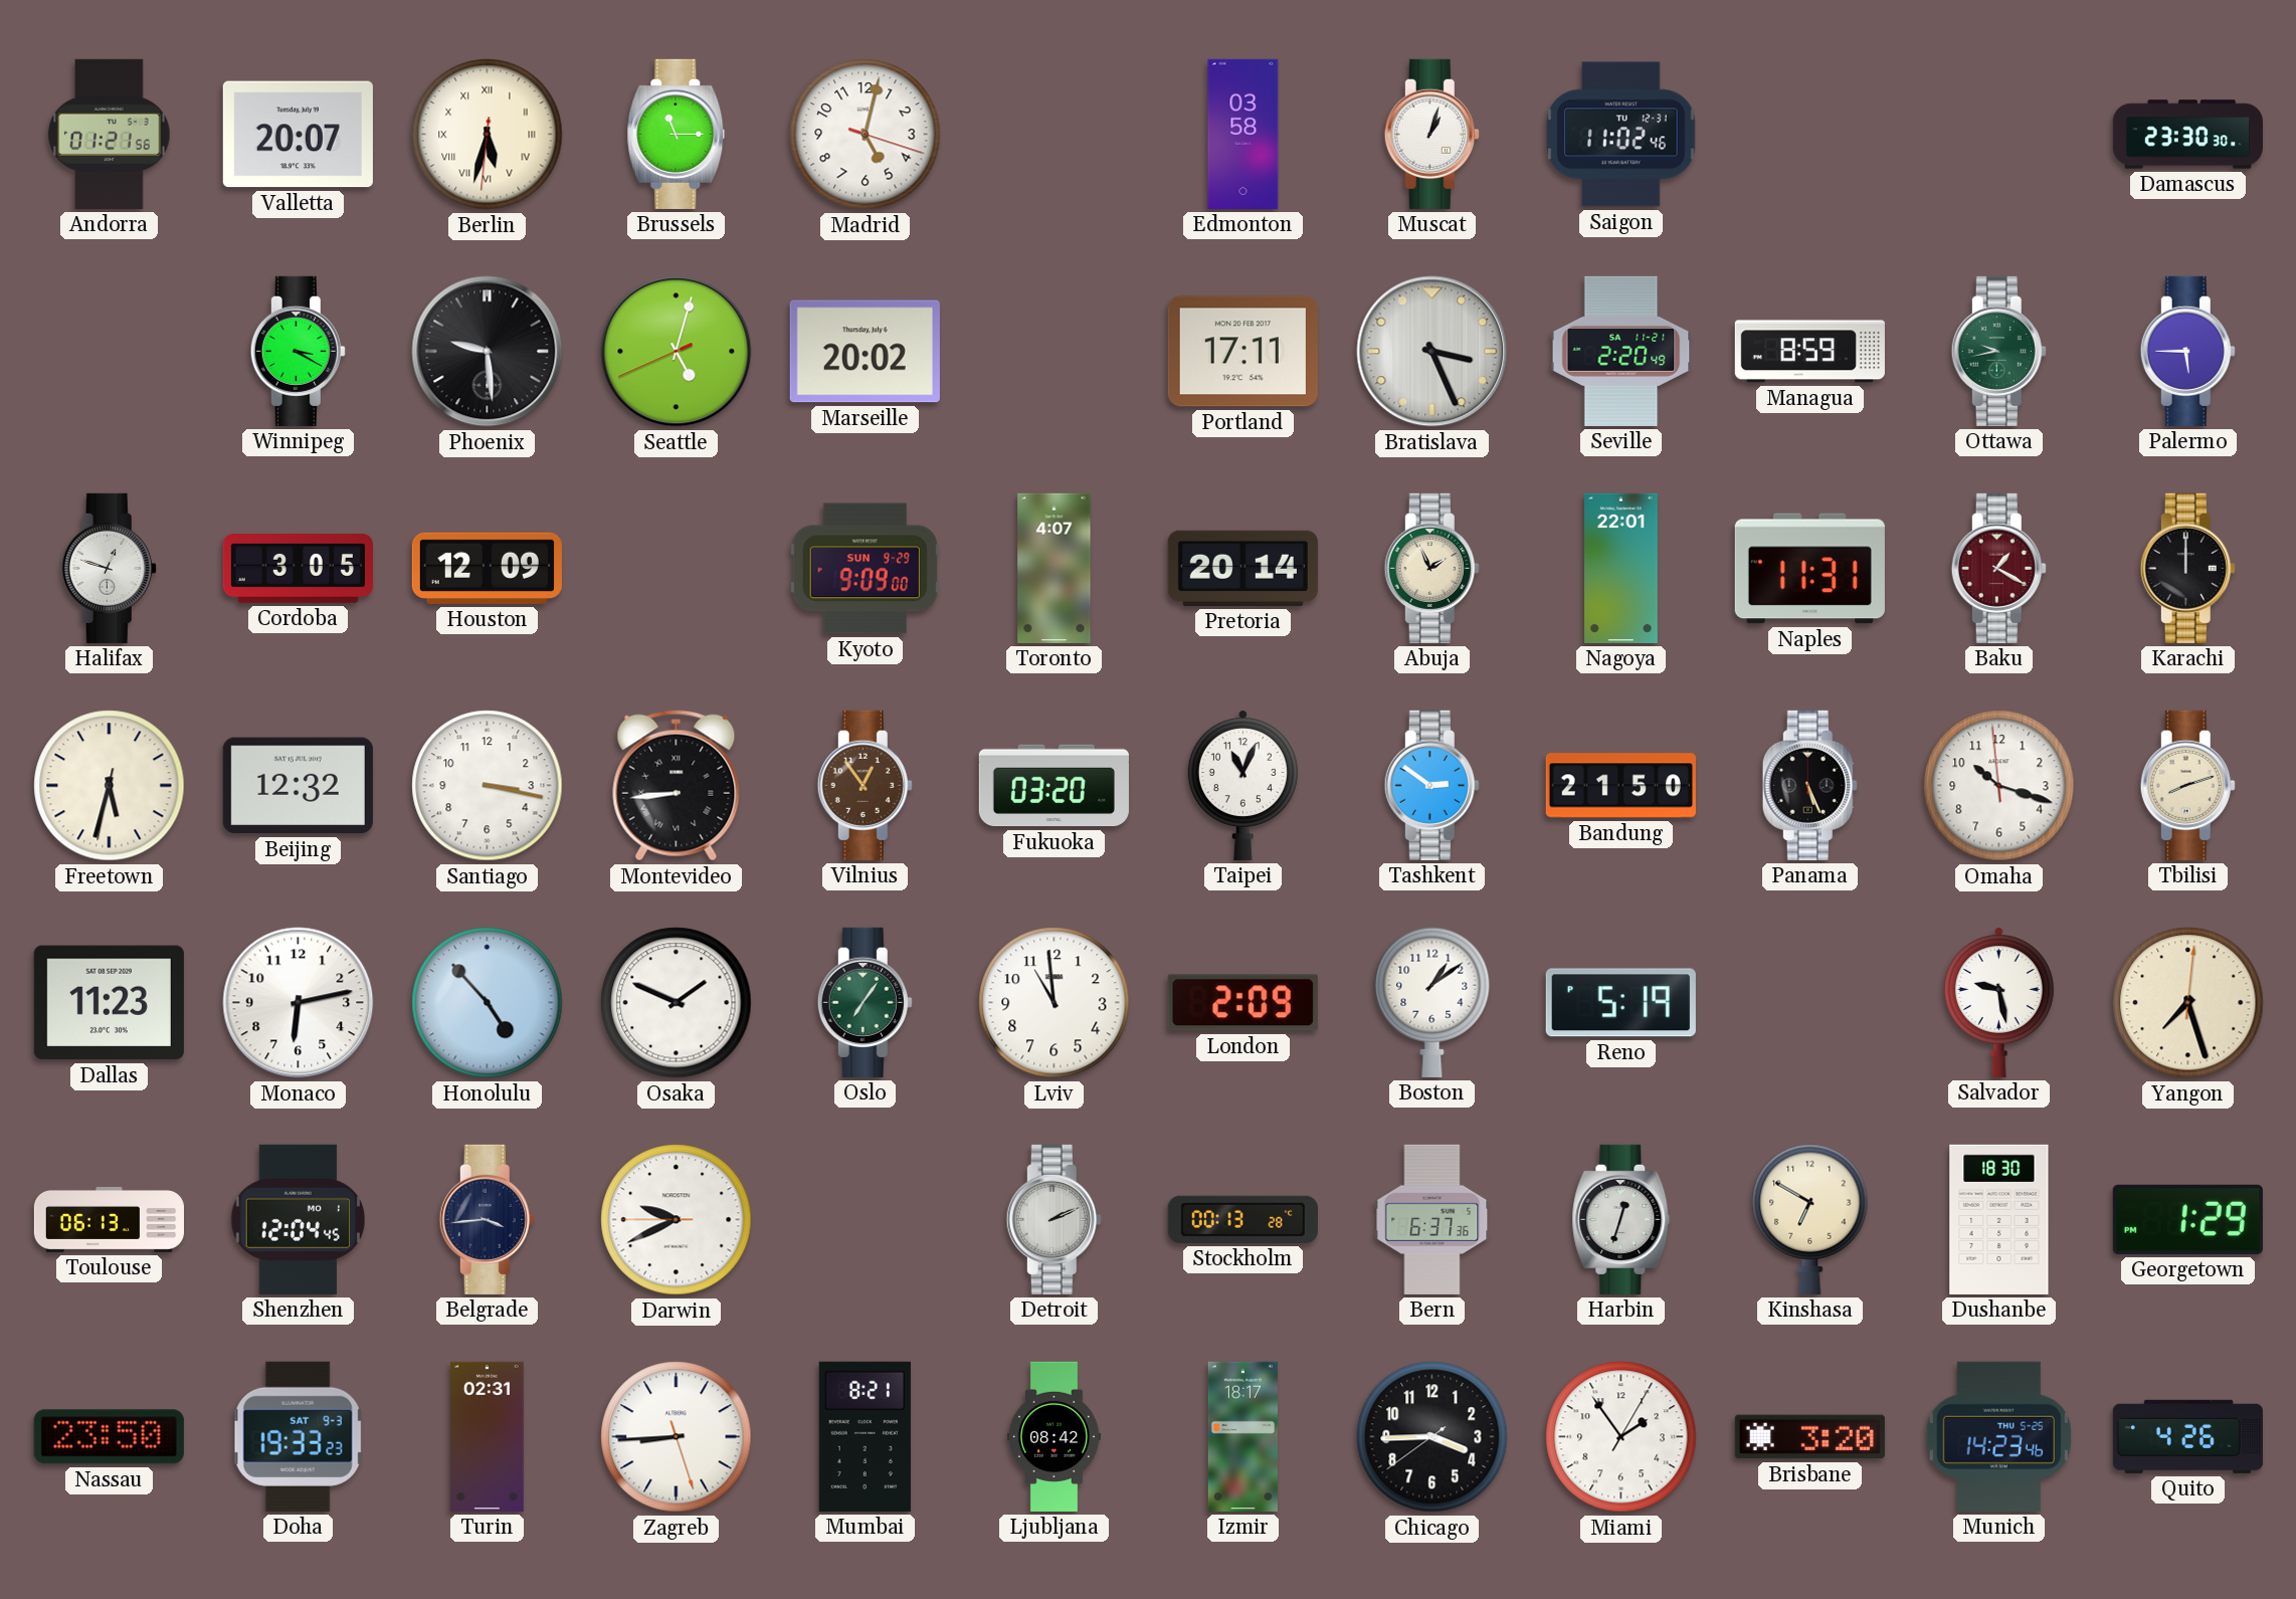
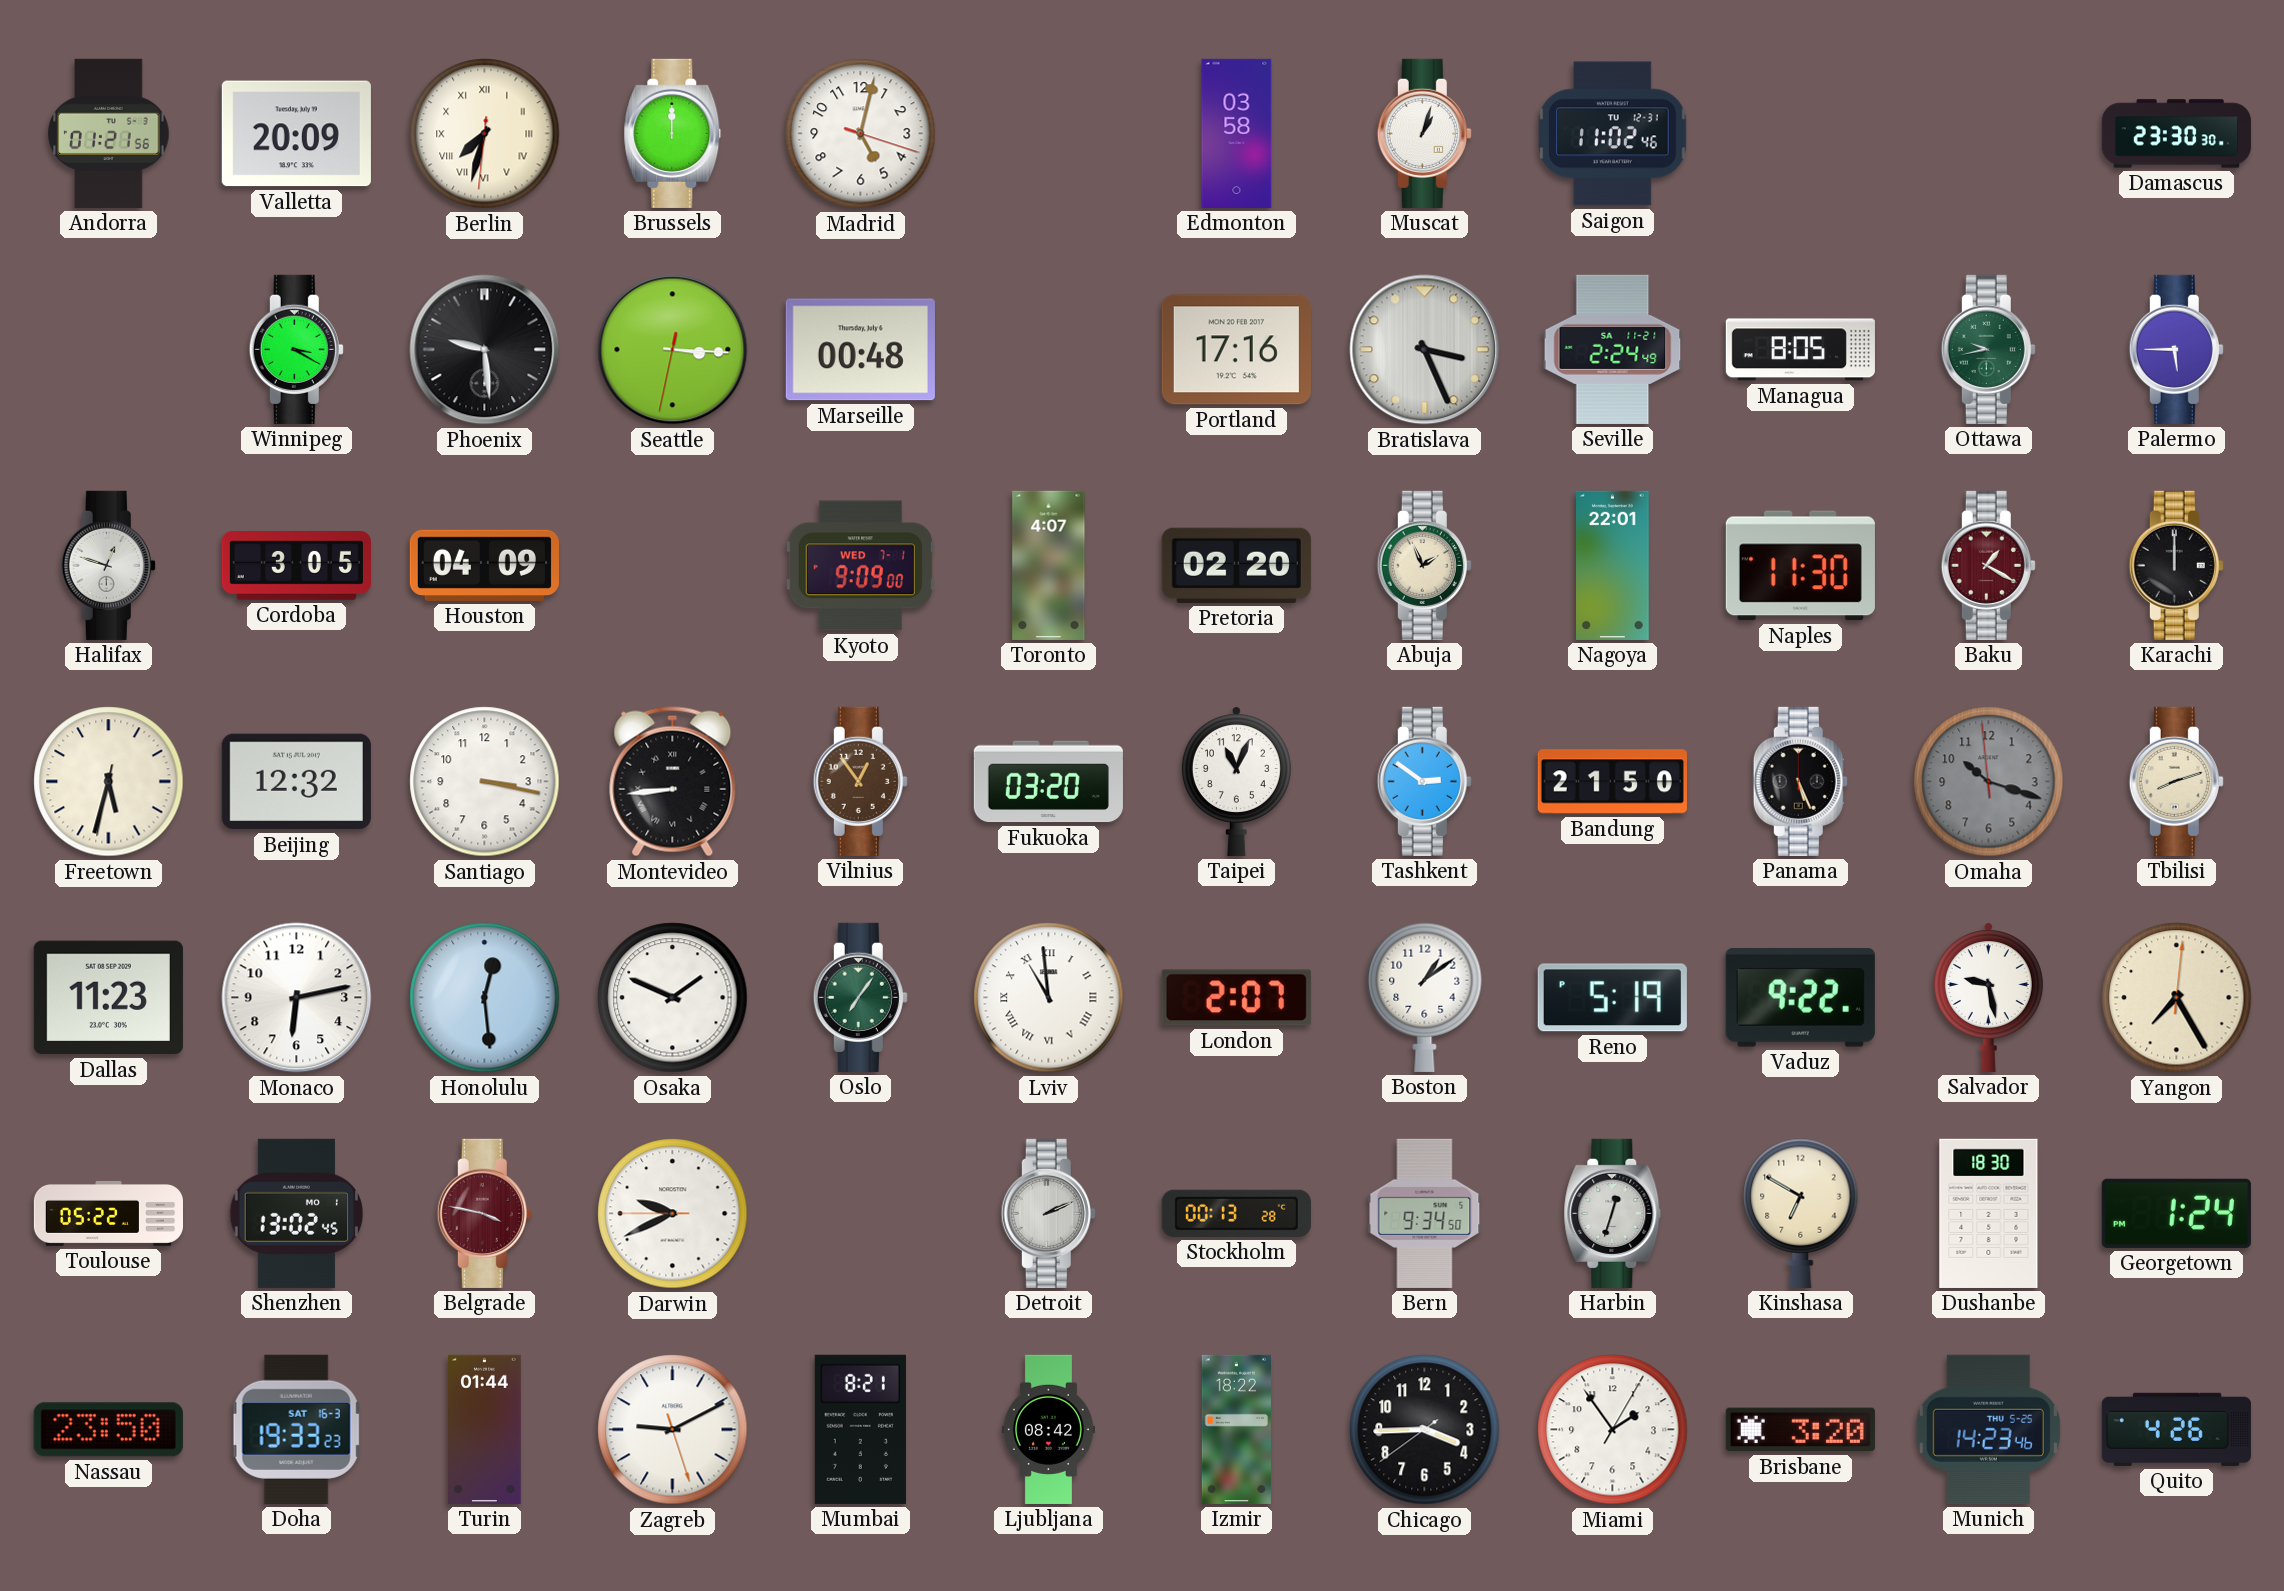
Valletta: 20:07 -> 20:09
Berlin: 5:32 -> 7:32
Brussels: 11:15 -> 12:00
Seattle: 5:02 -> 3:15
Marseille: 20:02 -> 00:48
Portland: 17:11 -> 17:16
Seville: 2:20 -> 2:24
Managua: 8:59 -> 8:05
Houston: 12:09 -> 04:09
Kyoto date: SUN 9-29 -> WED 7-1
Pretoria: 20:14 -> 02:20
Naples: 11:31 -> 11:30
Omaha dial: white -> grey
Honolulu: 4:53 -> 12:29
Lviv numerals: Arabic -> Roman
London: 2:09 -> 2:07
Vaduz: none -> 9:22
Yangon: 7:27 -> 7:25
Toulouse: 06:13 -> 05:22
Shenzhen: 12:04 -> 13:02
Belgrade: 3:44 -> 3:47
Belgrade dial: navy -> burgundy
Bern: 6:37 -> 9:34
Georgetown: 1:29 -> 1:24
Doha date: SAT 9-3 -> SAT 16-3
Turin: 02:31 -> 01:44
Zagreb: 8:44 -> 9:10
Izmir: 18:17 -> 18:22
